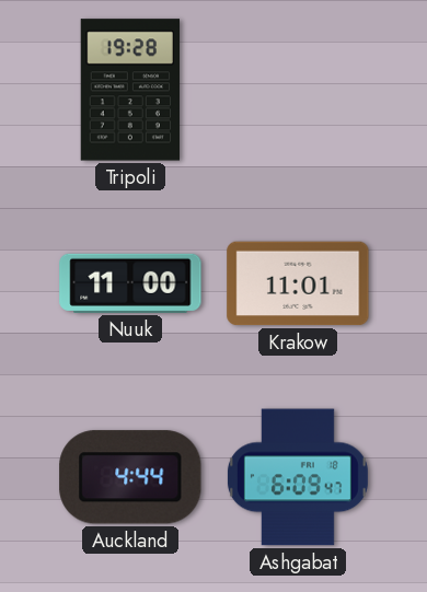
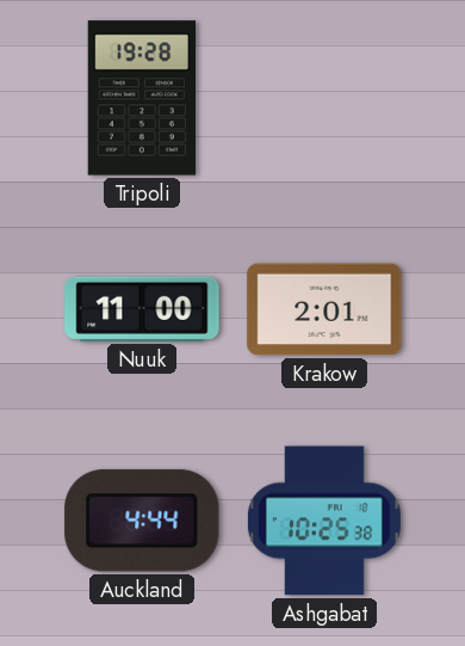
Krakow: 11:01 -> 2:01
Ashgabat: 6:09 -> 10:25
